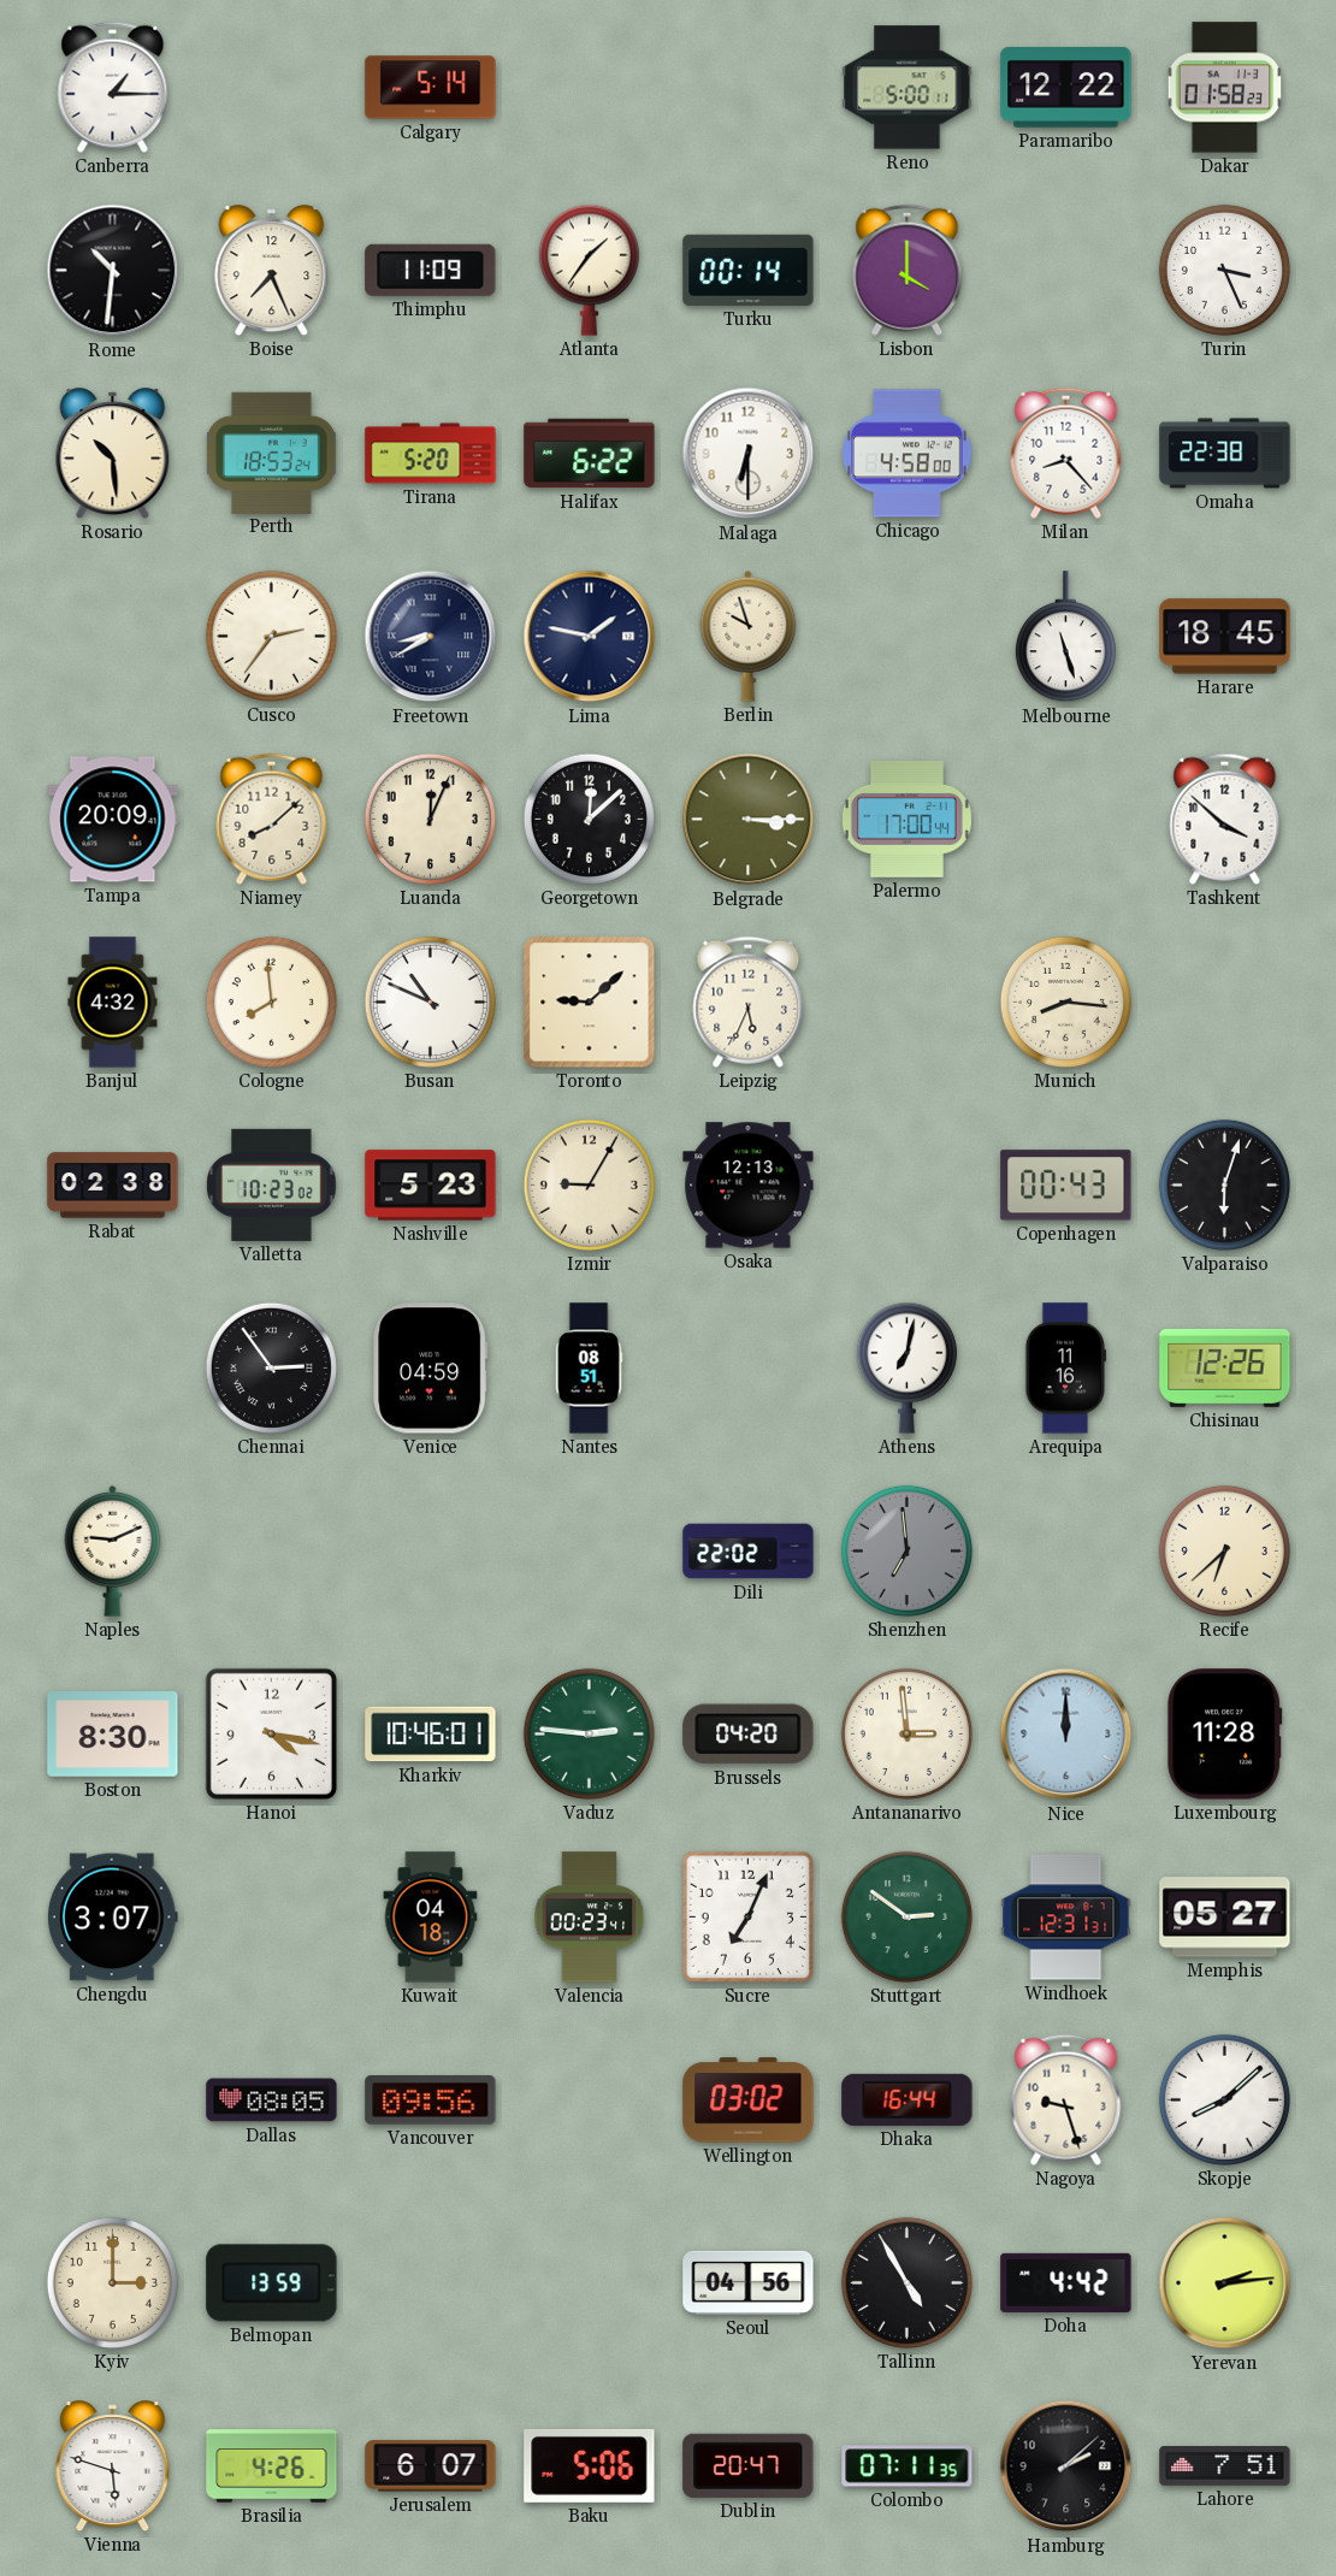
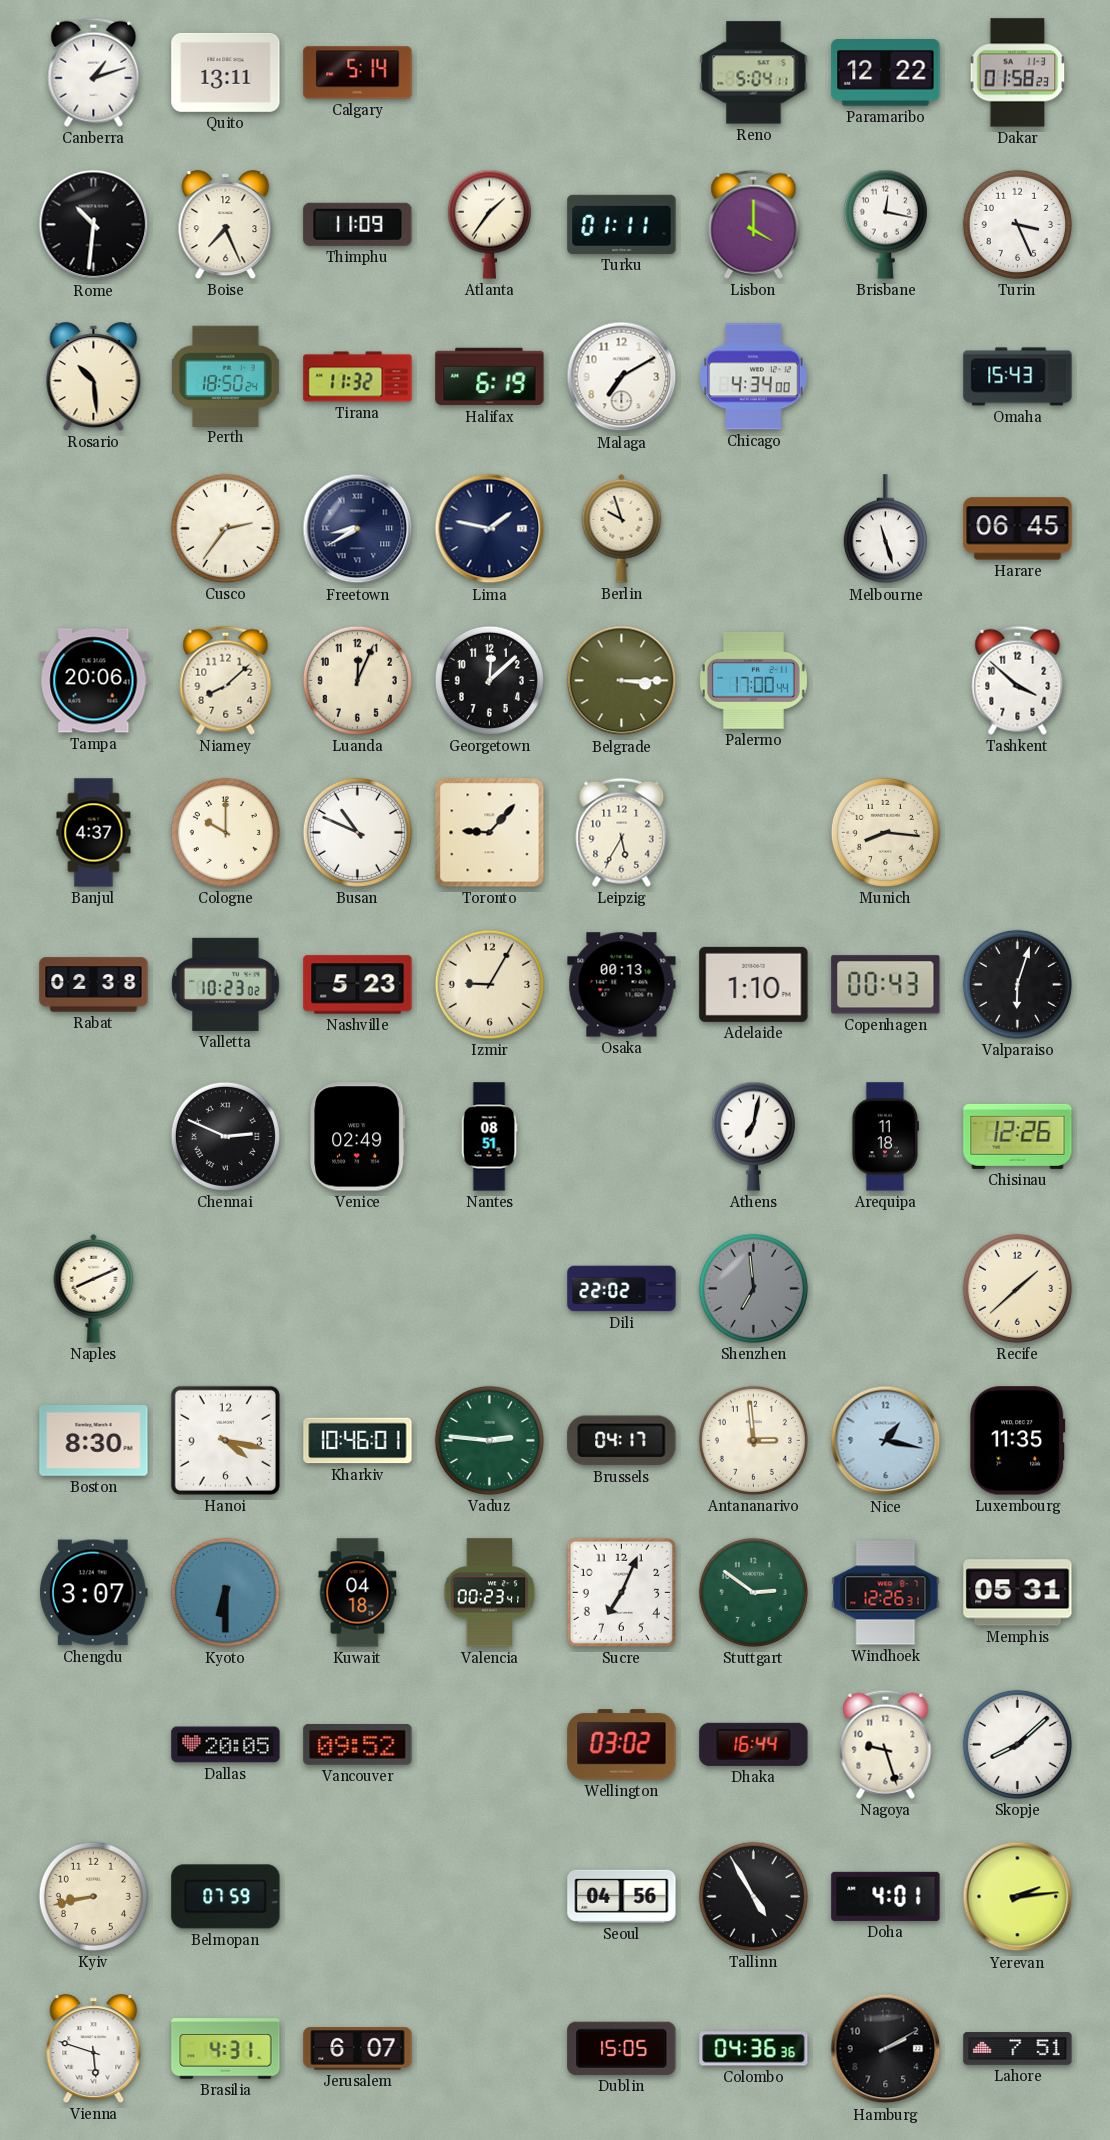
Canberra: 1:15 -> 1:12
Quito: none -> 13:11
Reno: 5:00 -> 5:04
Turku: 00:14 -> 01:11
Brisbane: none -> 12:17
Perth: 18:53 -> 18:50
Tirana: 5:20 -> 11:32
Halifax: 6:22 -> 6:19
Malaga: 6:30 -> 7:10
Chicago: 4:58 -> 4:34
Milan: 8:23 -> none
Omaha: 22:38 -> 15:43
Harare: 18:45 -> 06:45
Tampa: 20:09 -> 20:06
Banjul: 4:32 -> 4:37
Cologne: 7:59 -> 10:00
Toronto: 9:08 -> 9:07
Leipzig: 5:34 -> 5:35
Osaka: 12:13 -> 00:13
Adelaide: none -> 1:10
Chennai: 2:54 -> 2:49
Venice: 04:59 -> 02:49
Arequipa: 11:16 -> 11:18
Naples: 9:11 -> 8:11
Recife: 6:38 -> 1:38
Brussels: 04:20 -> 04:17
Nice: 12:00 -> 1:17
Luxembourg: 11:28 -> 11:35
Kyoto: none -> 6:30
Windhoek: 12:31 -> 12:26
Memphis: 05:27 -> 05:31
Dallas: 08:05 -> 20:05
Vancouver: 09:56 -> 09:52
Kyiv: 3:00 -> 8:43
Belmopan: 13:59 -> 07:59
Doha: 4:42 -> 4:01
Brasilia: 4:26 -> 4:31
Baku: 5:06 -> none
Dublin: 20:47 -> 15:05
Colombo: 07:11 -> 04:36
Hamburg: 2:08 -> 2:10
